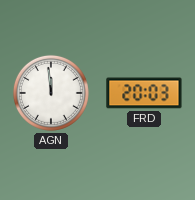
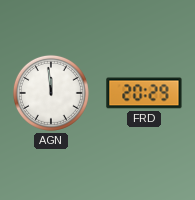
FRD: 20:03 -> 20:29
